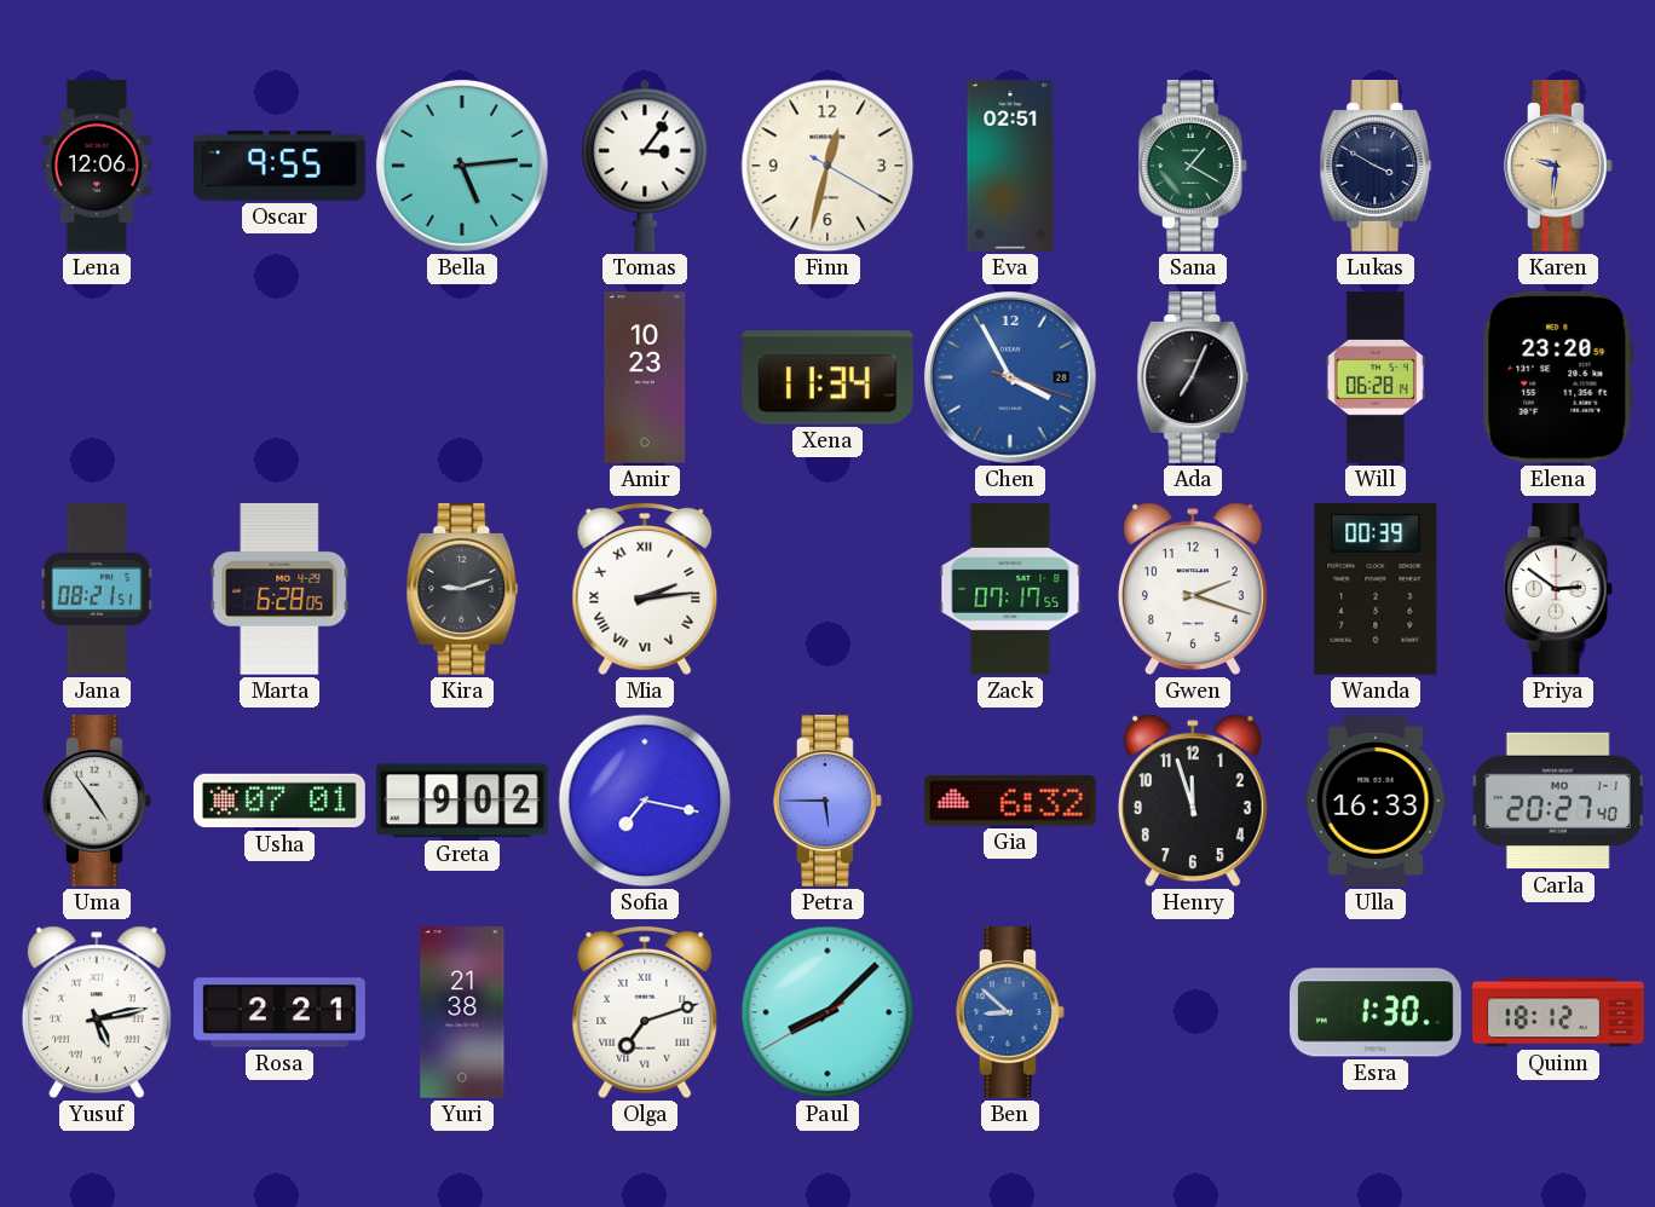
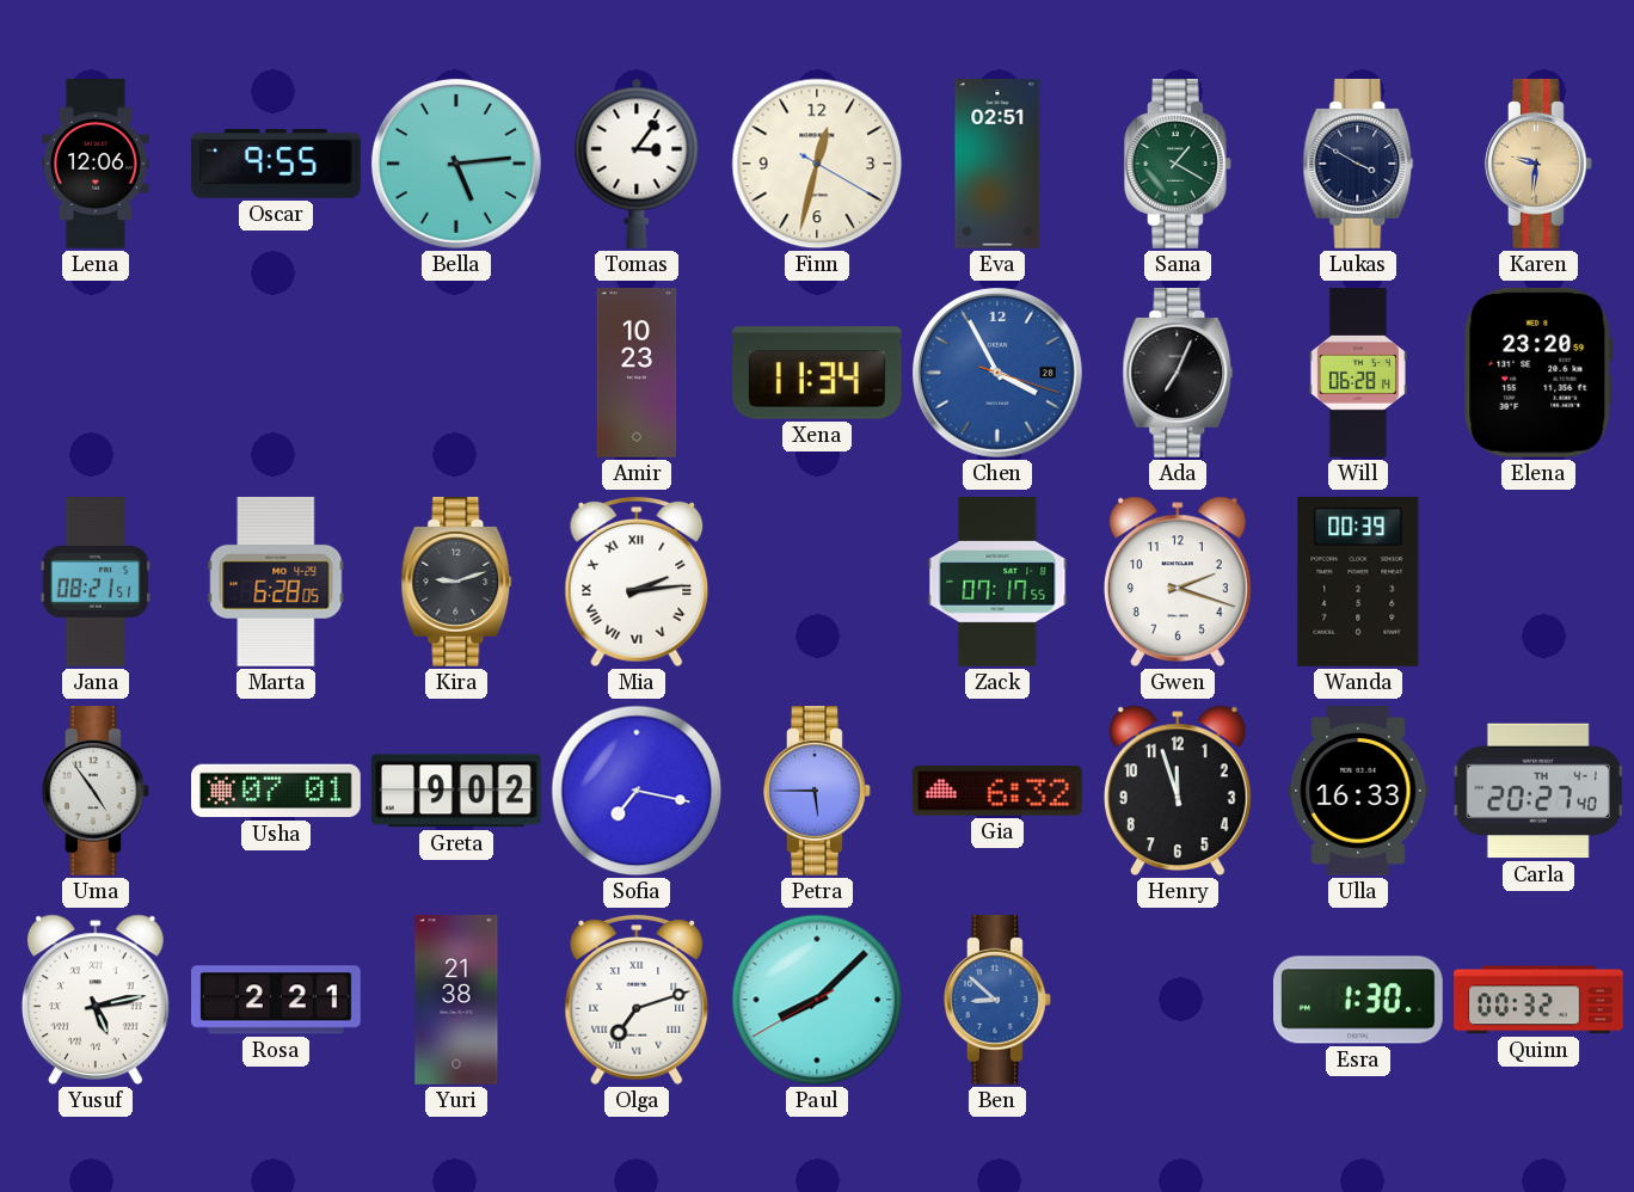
Priya: 2:51 -> none
Carla date: MO 1-1 -> TH 4-1
Quinn: 18:12 -> 00:32
